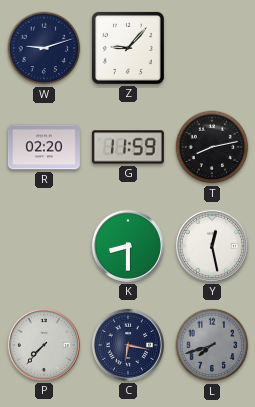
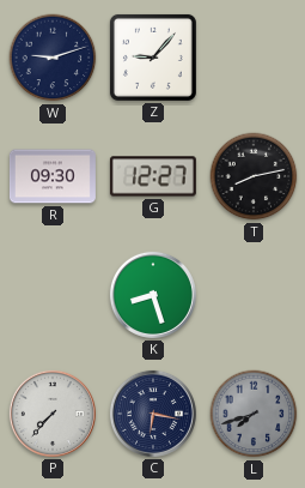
R: 02:20 -> 09:30
G: 11:59 -> 12:27
K: 8:30 -> 8:27
Y: 12:28 -> none
